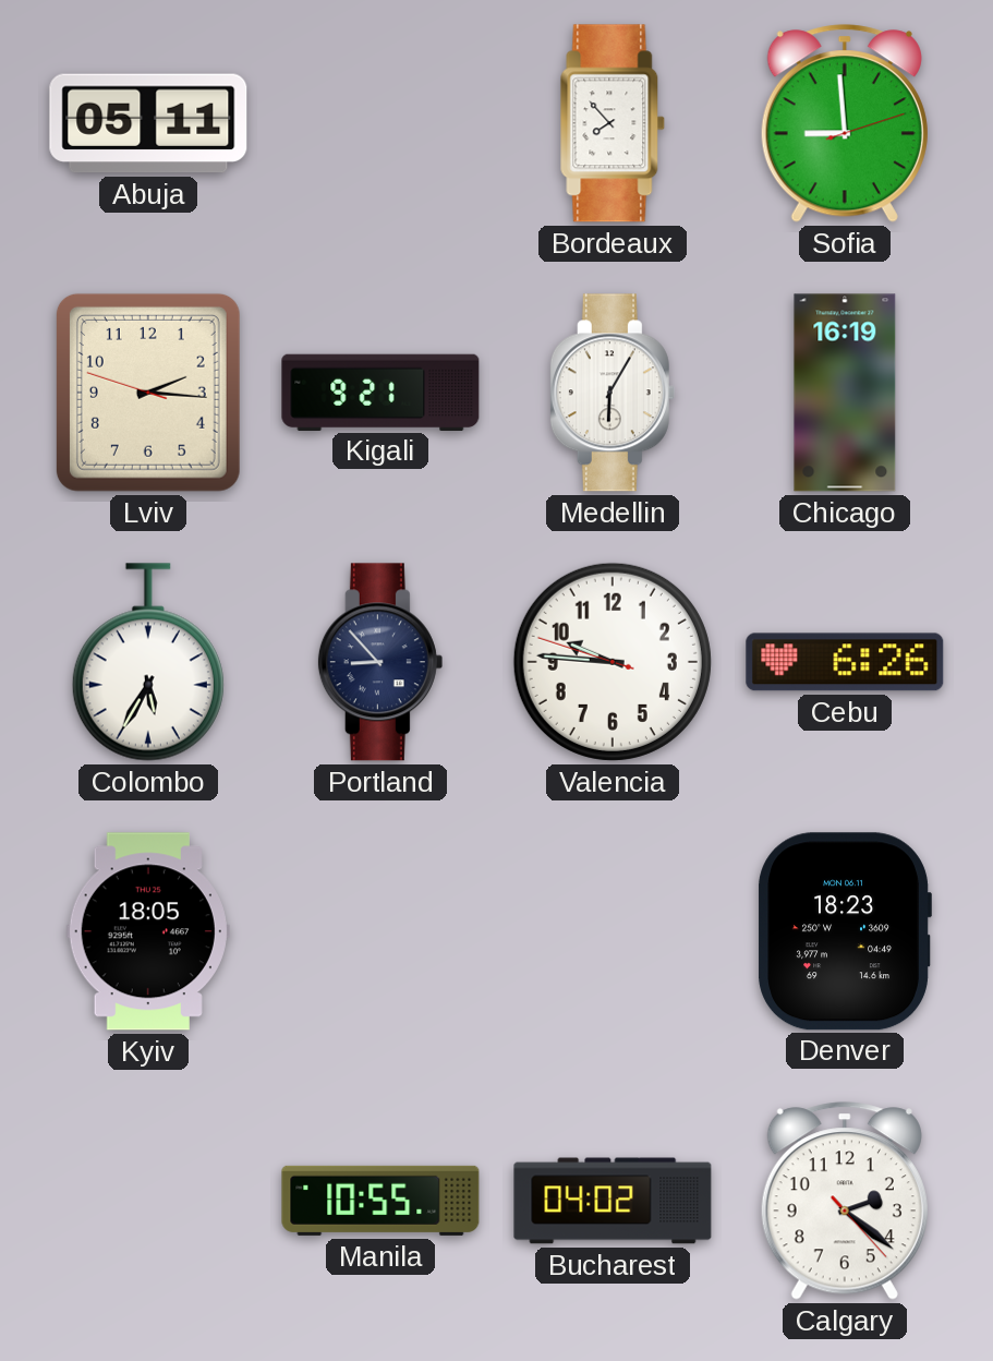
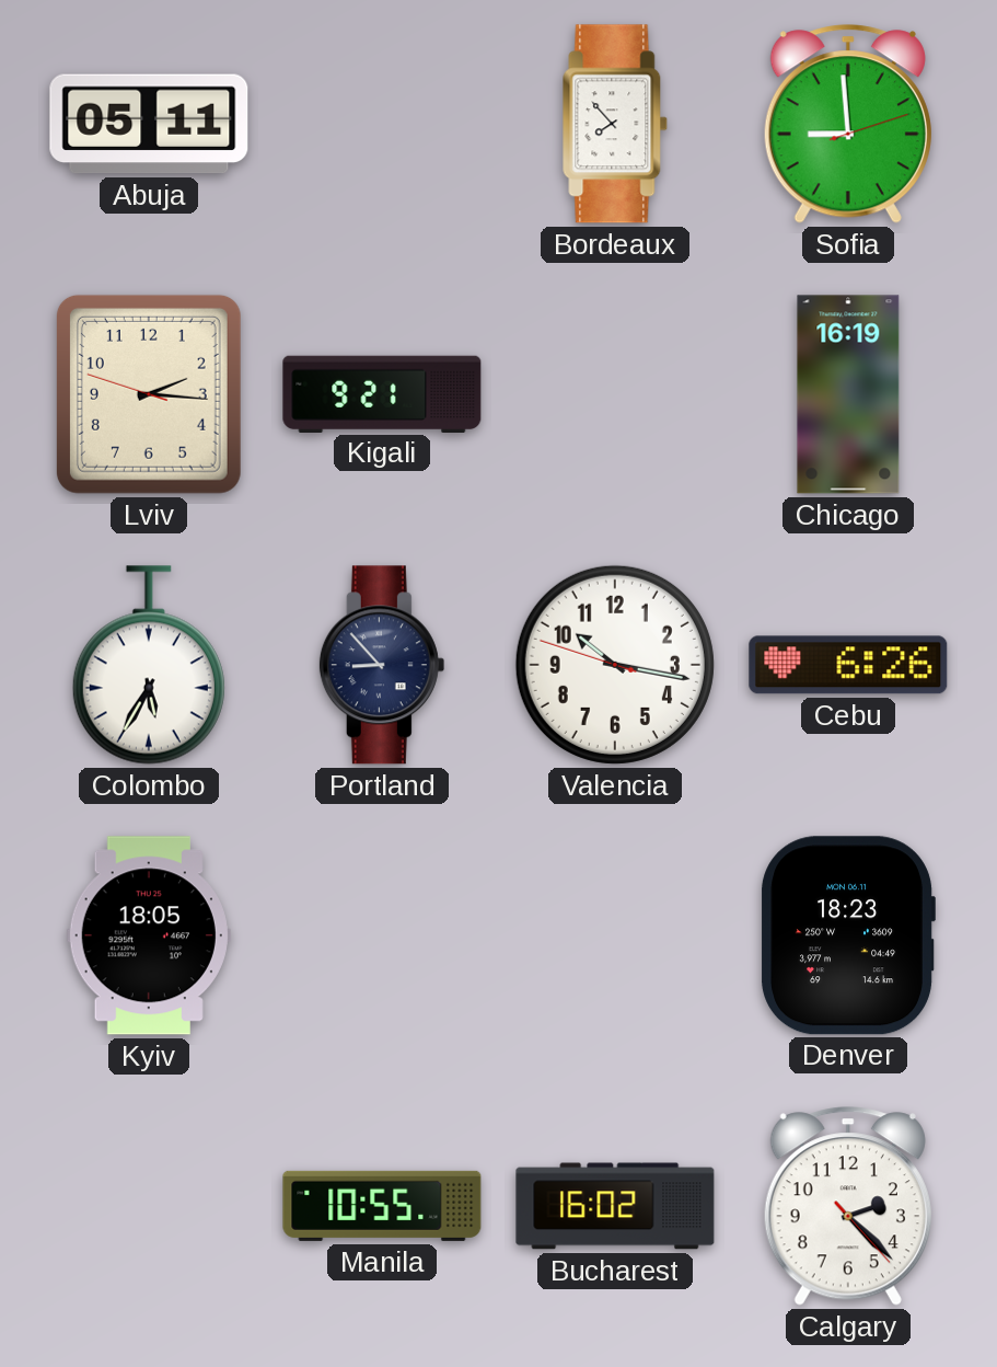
Medellin: 6:05 -> none
Valencia: 9:45 -> 10:16
Bucharest: 04:02 -> 16:02
Calgary: 2:21 -> 2:22
